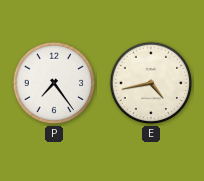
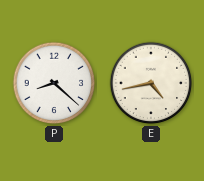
P: 7:24 -> 8:22
